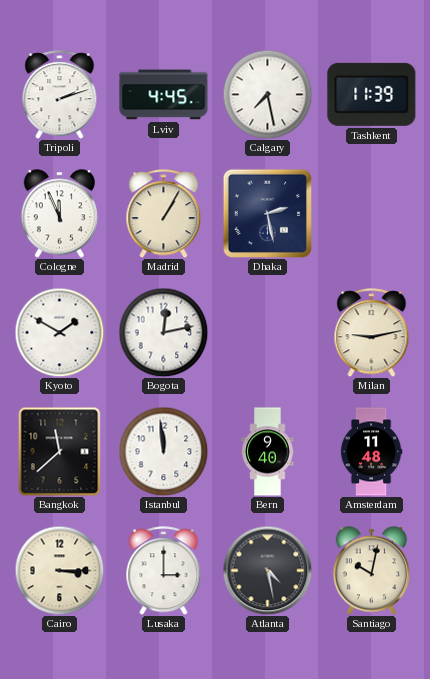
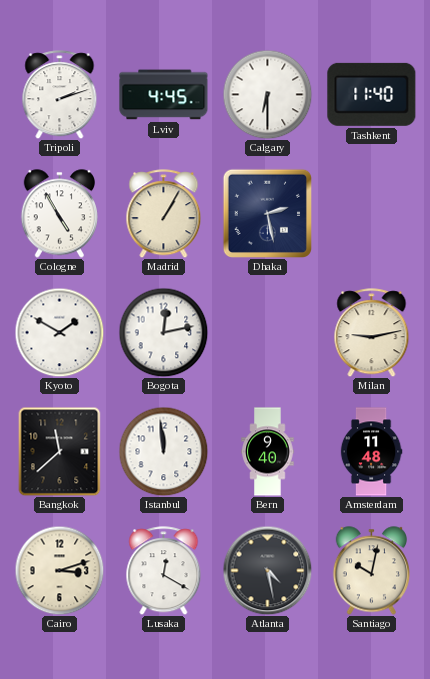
Calgary: 7:28 -> 6:30
Tashkent: 11:39 -> 11:40
Cologne: 11:56 -> 4:55
Cairo: 3:15 -> 3:12
Lusaka: 3:00 -> 12:20
